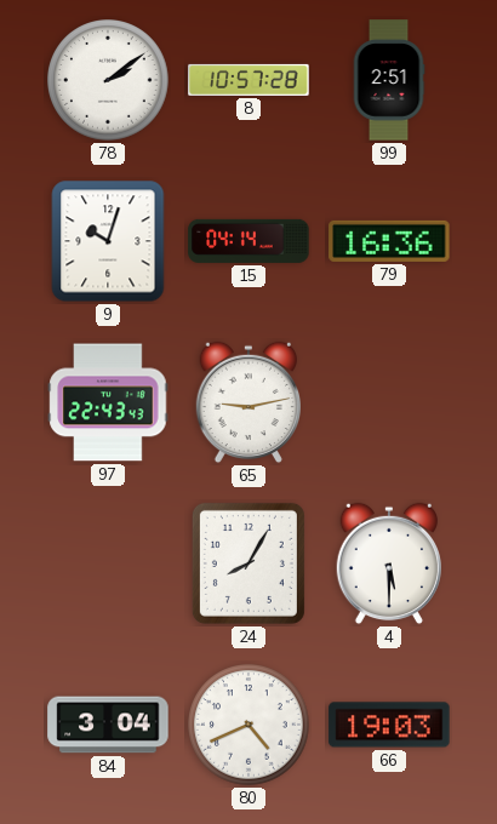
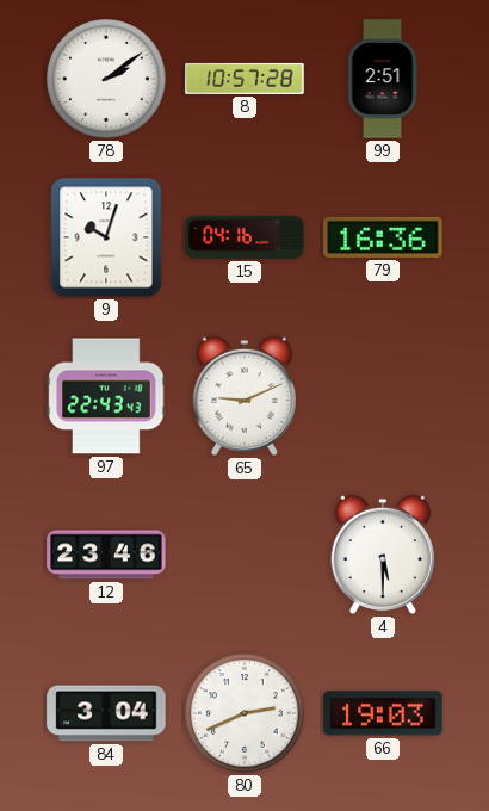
15: 04:14 -> 04:16
65: 9:13 -> 9:11
12: none -> 23:46
24: 8:05 -> none
80: 4:41 -> 2:41
